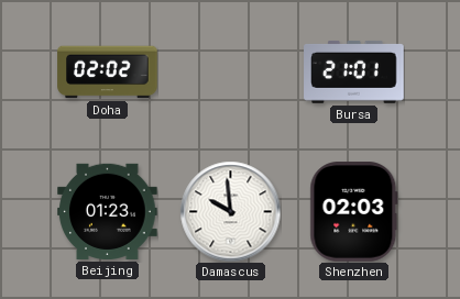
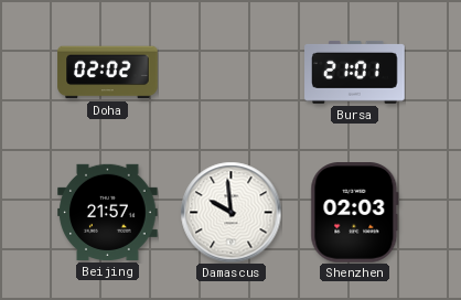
Beijing: 01:23 -> 21:57
